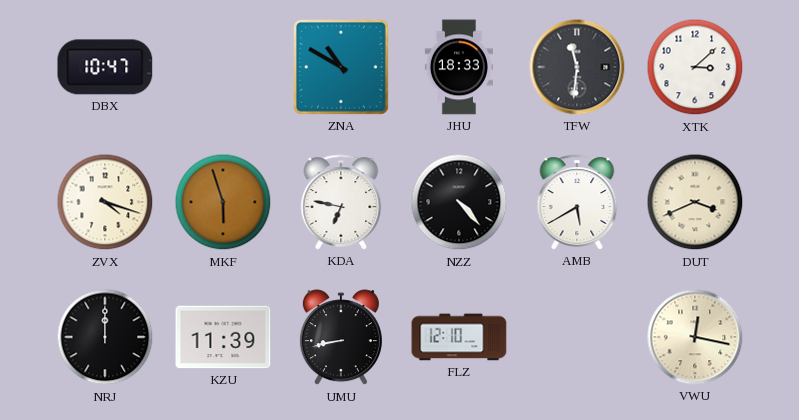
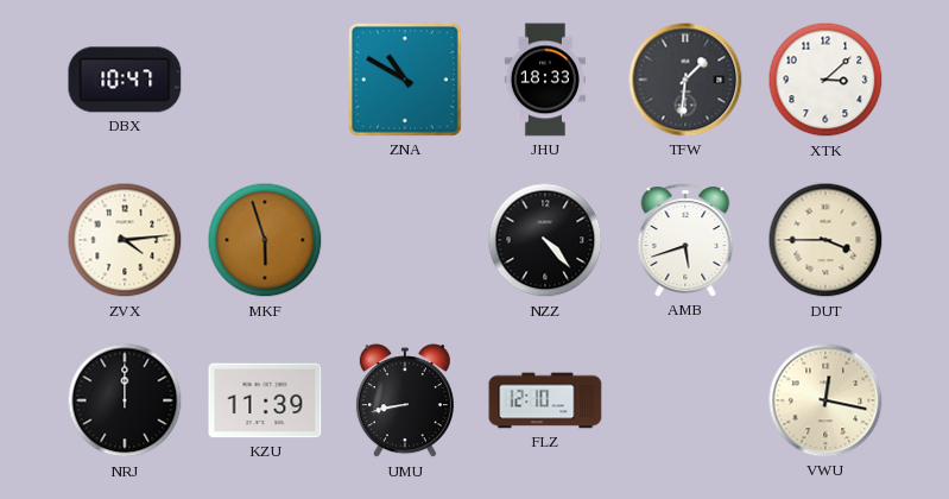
TFW: 11:31 -> 1:31
ZVX: 4:18 -> 4:14
KDA: 6:47 -> none
AMB: 5:40 -> 5:42
DUT: 3:41 -> 3:45
